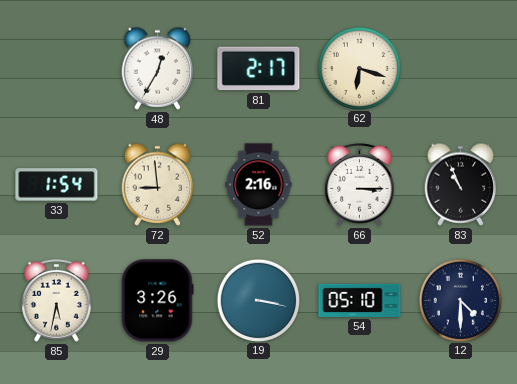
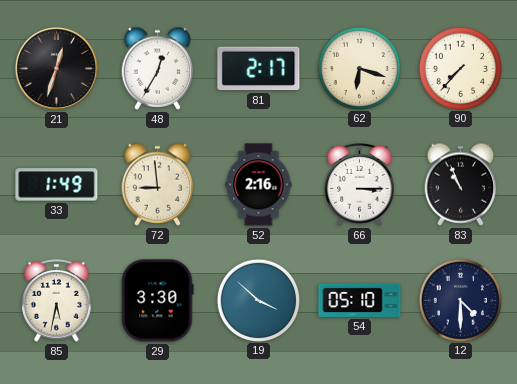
21: none -> 12:33
90: none -> 7:37
33: 1:54 -> 1:49
29: 3:26 -> 3:30
19: 3:17 -> 3:52
